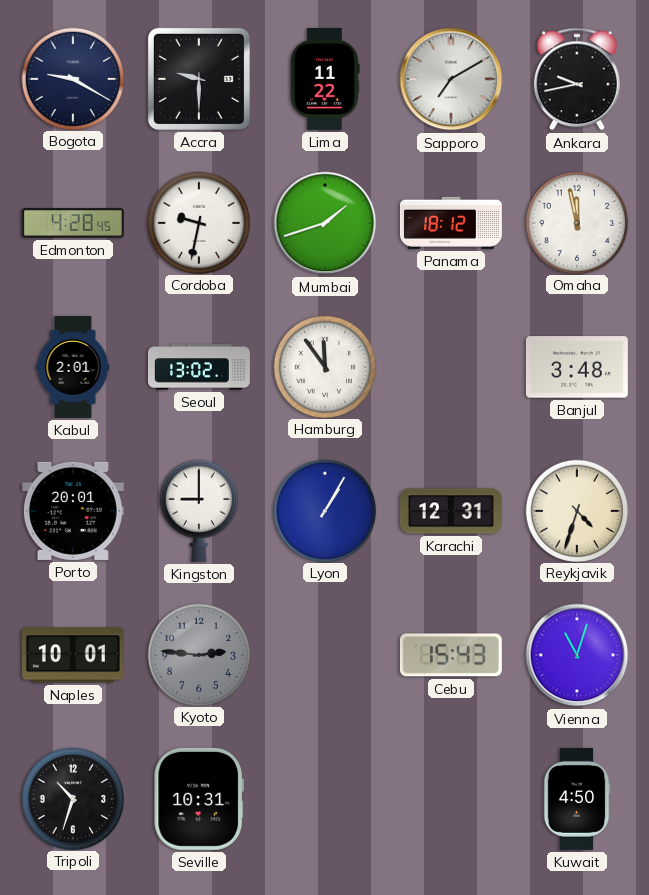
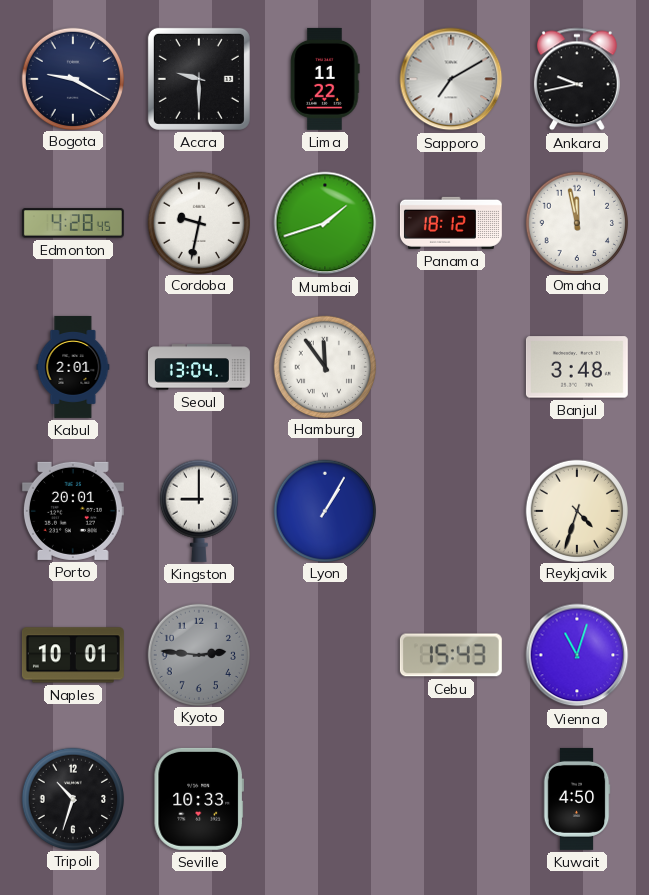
Seoul: 13:02 -> 13:04
Karachi: 12:31 -> none
Seville: 10:31 -> 10:33
